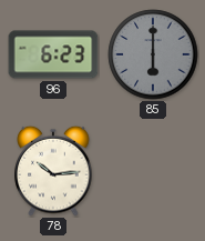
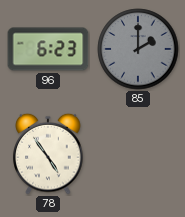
85: 6:00 -> 2:00
78: 10:14 -> 4:54
